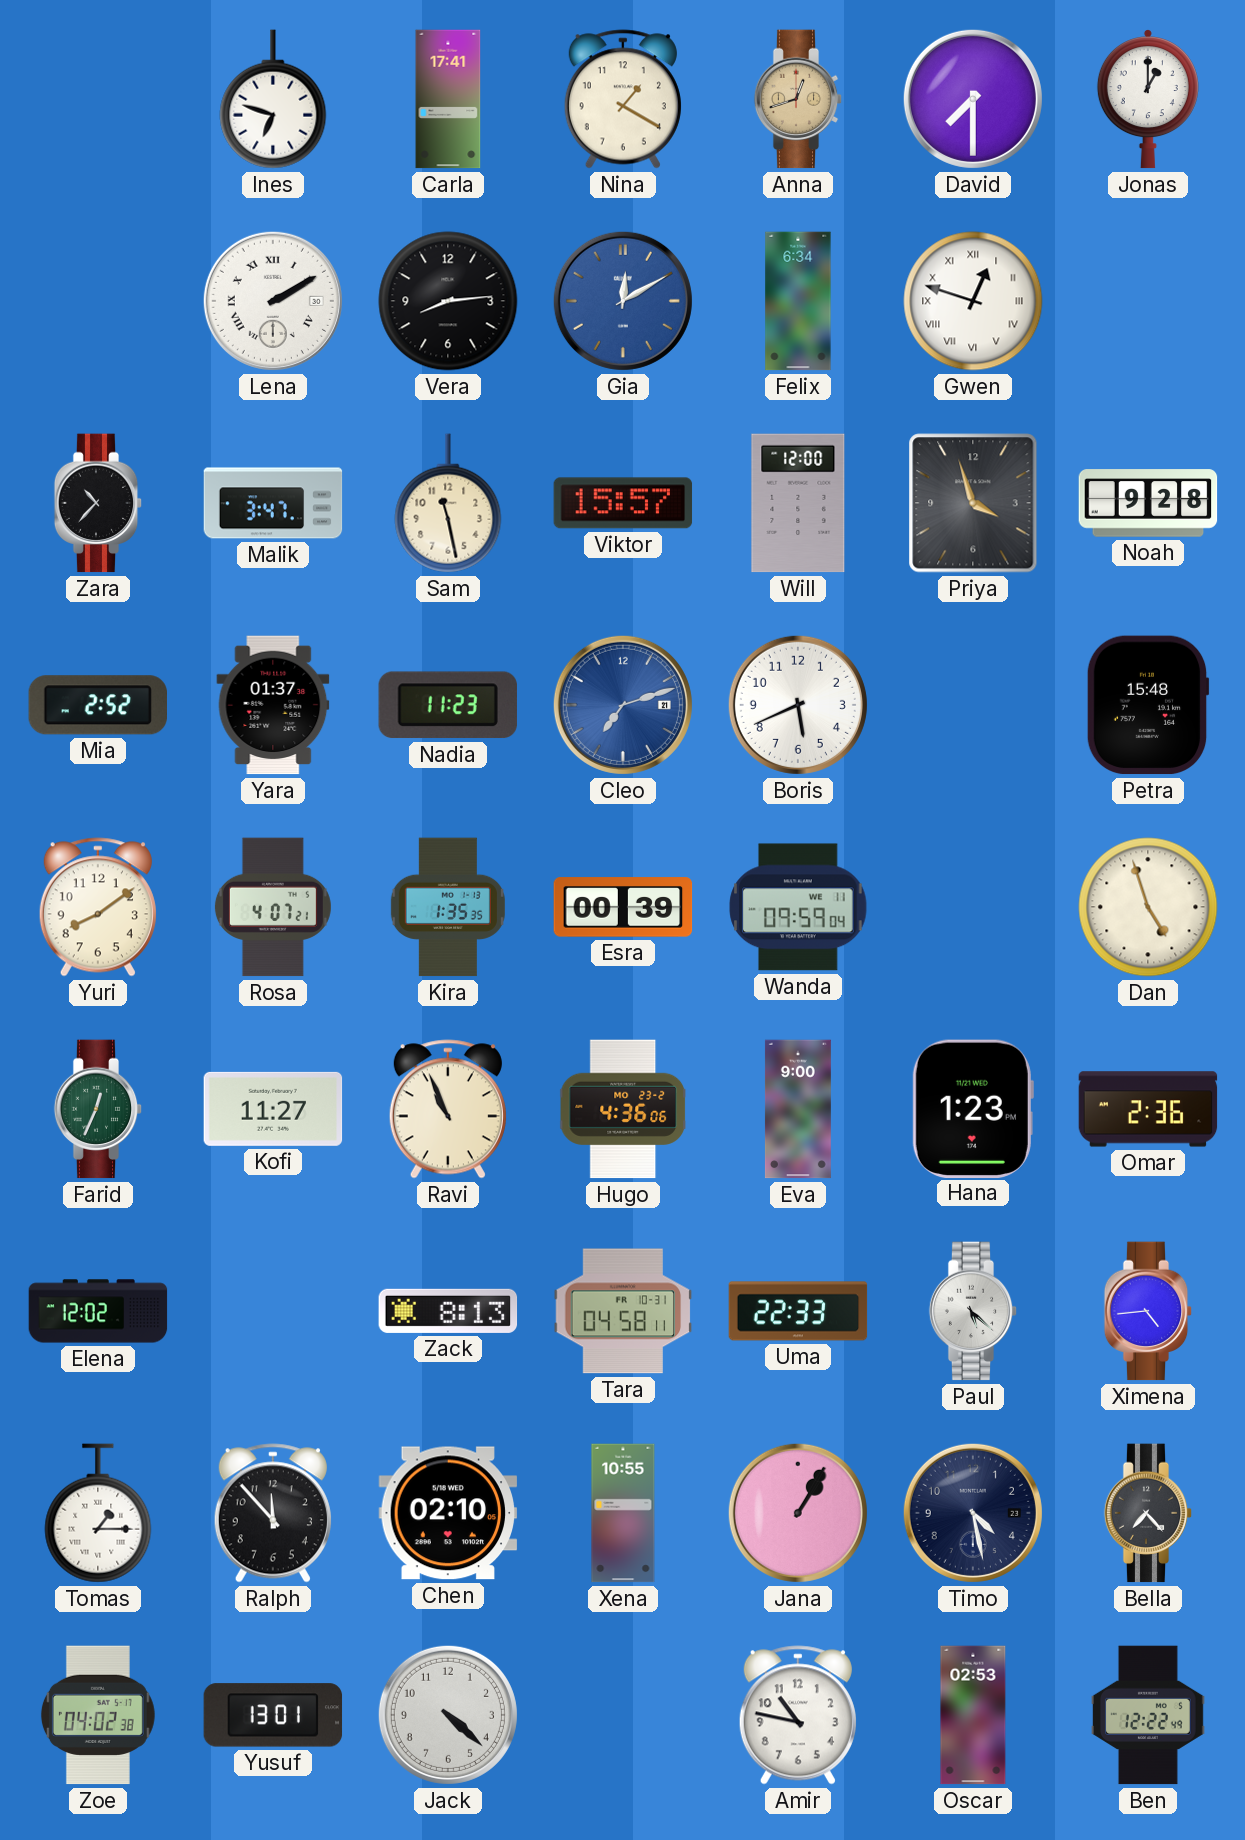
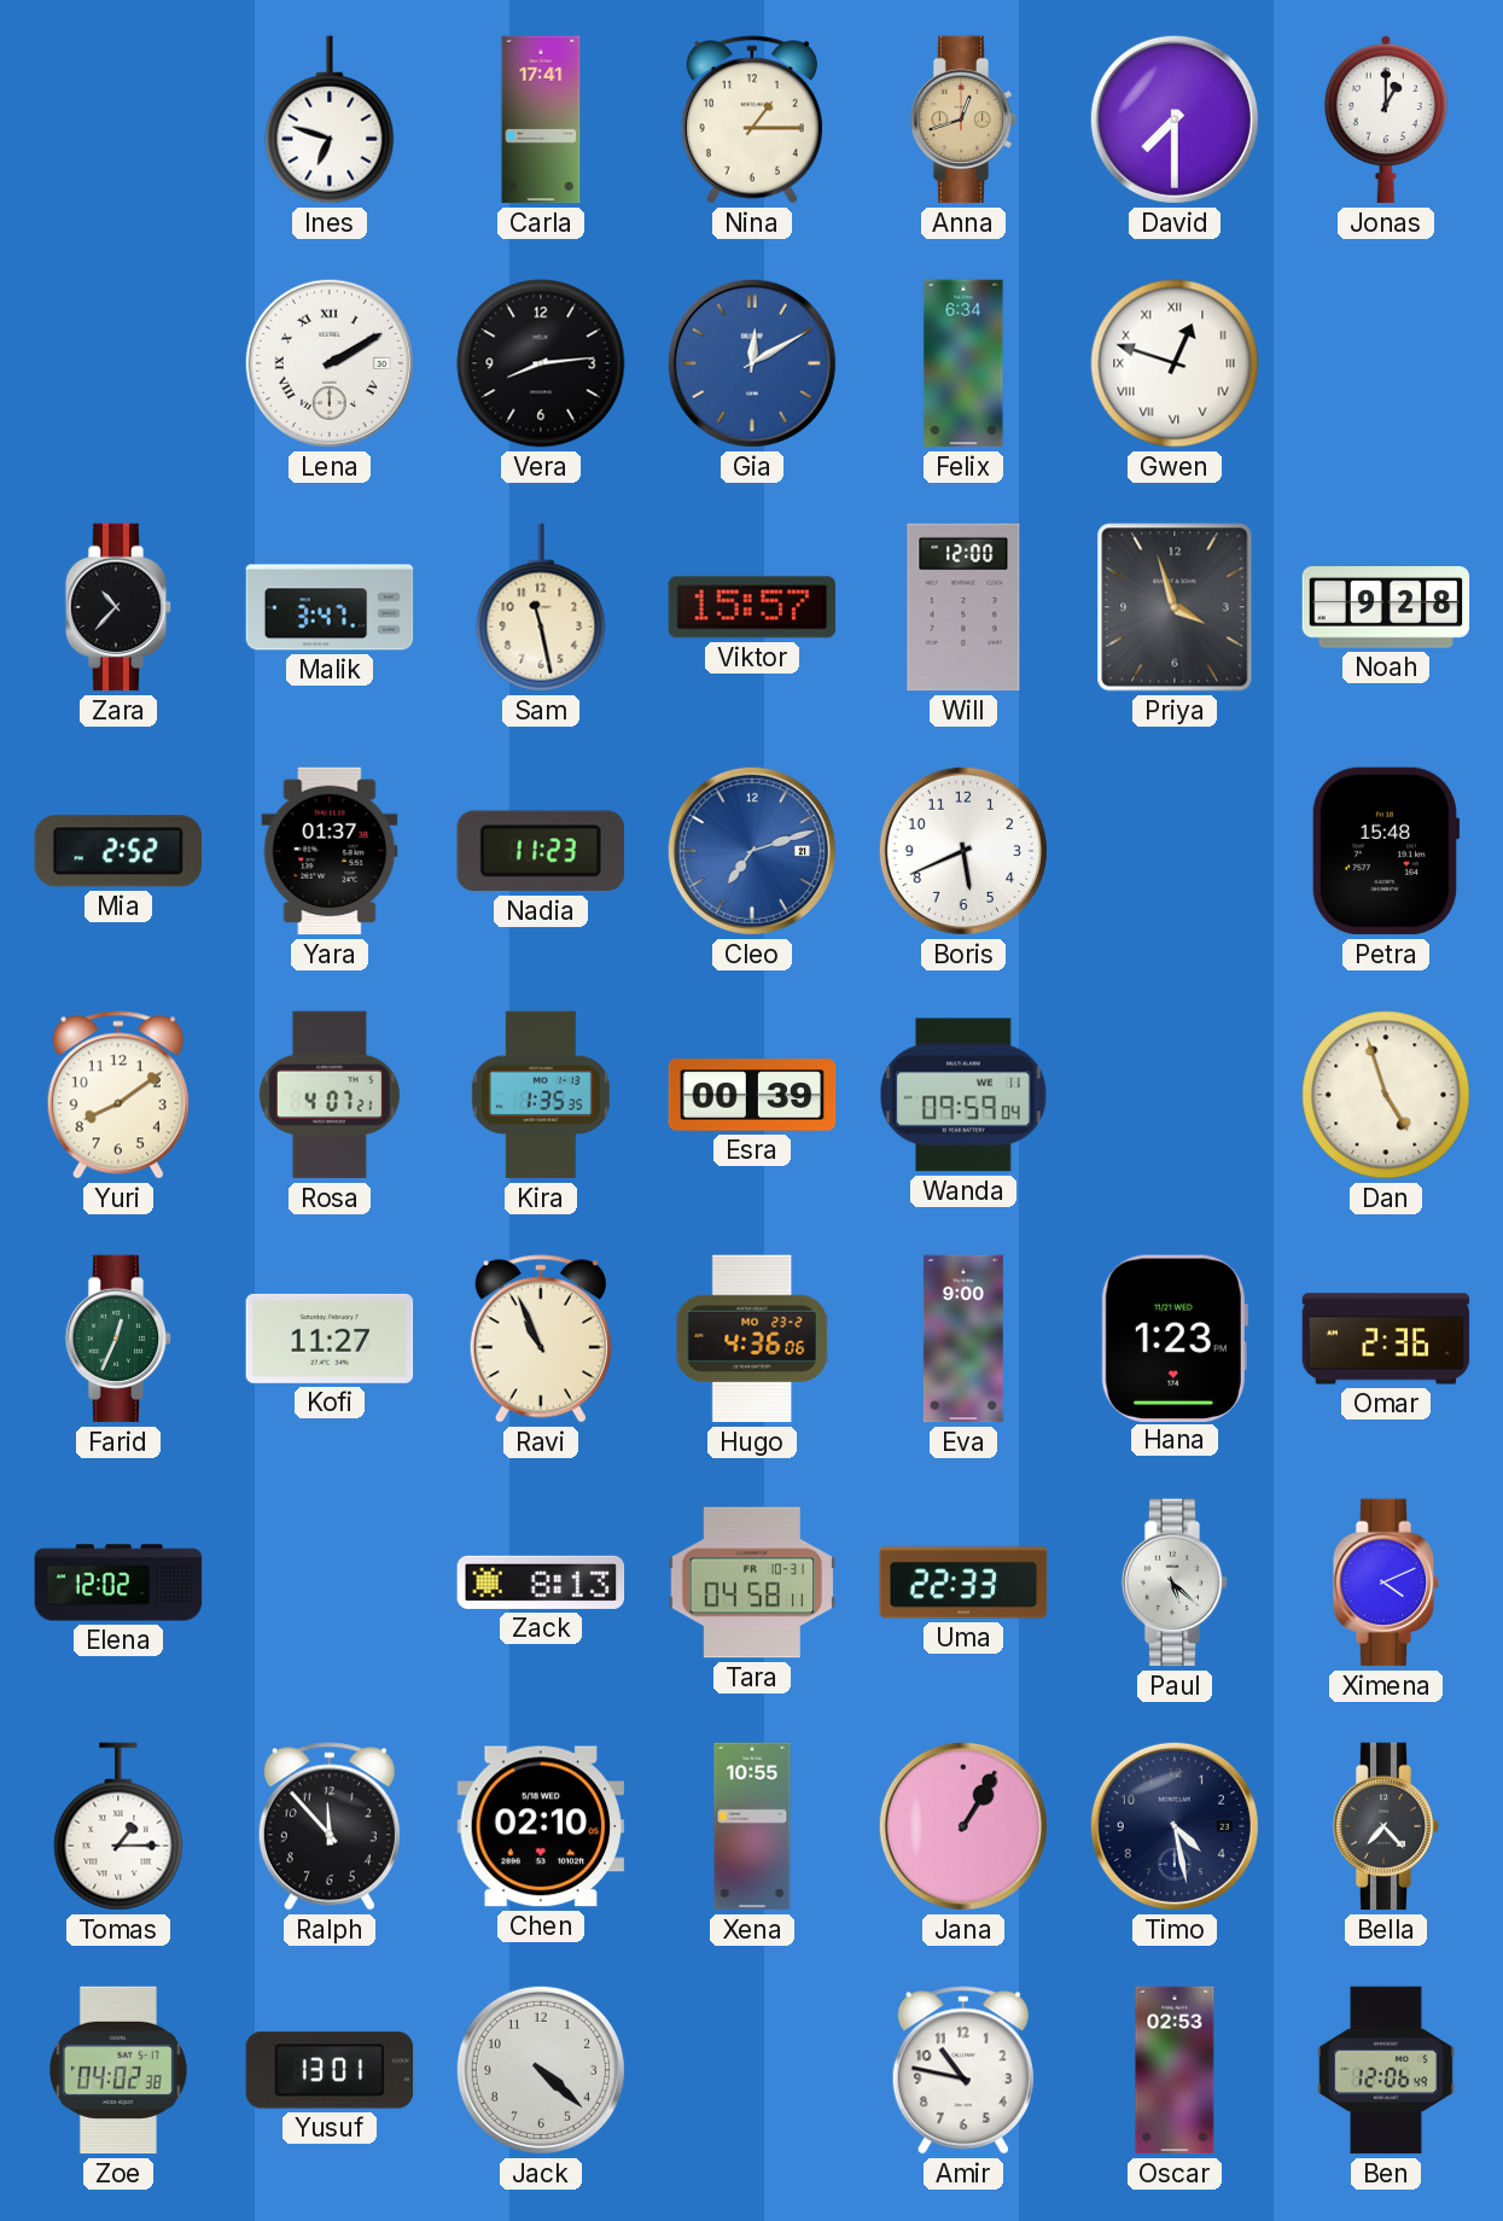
Nina: 1:20 -> 1:15
Ximena: 4:44 -> 4:11
Ben: 12:22 -> 12:06
